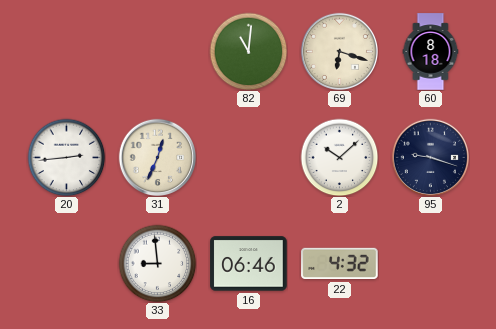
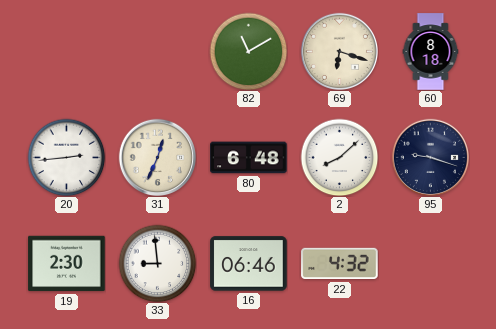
82: 11:01 -> 11:10
80: none -> 6:48
2: 10:08 -> 8:08
19: none -> 2:30
